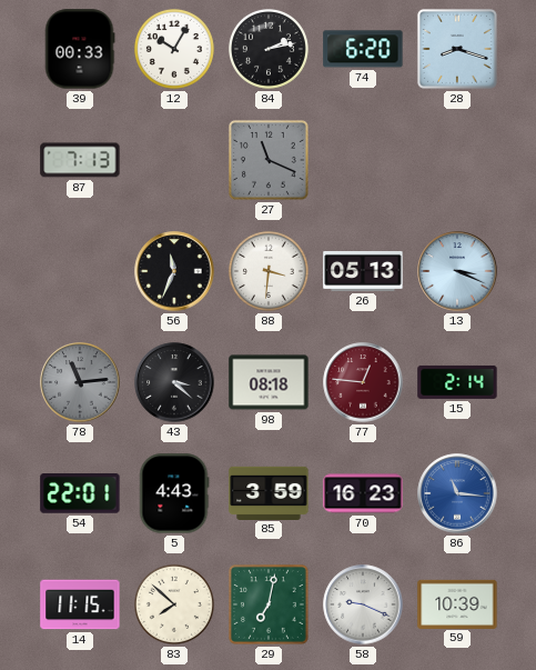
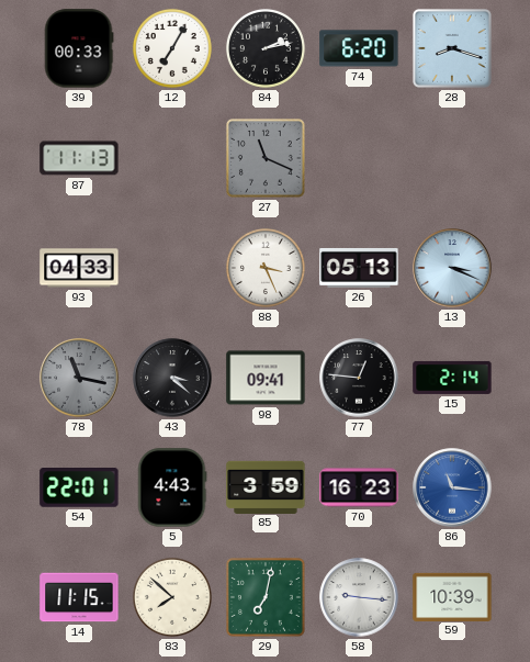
12: 10:05 -> 7:05
87: 7:13 -> 11:13
93: none -> 04:33
56: 11:34 -> none
88: 3:31 -> 3:26
78: 11:14 -> 11:17
98: 08:18 -> 09:41
77 dial: burgundy -> black
58: 9:19 -> 9:16
